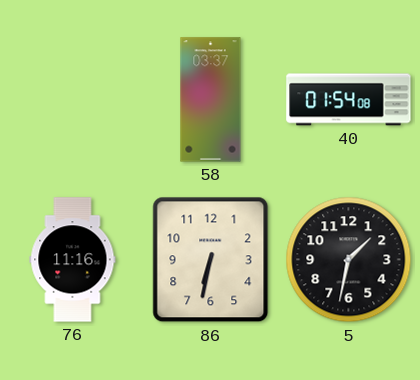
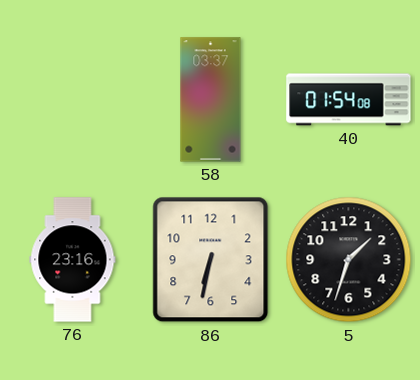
76: 11:16 -> 23:16
5: 1:32 -> 1:33
